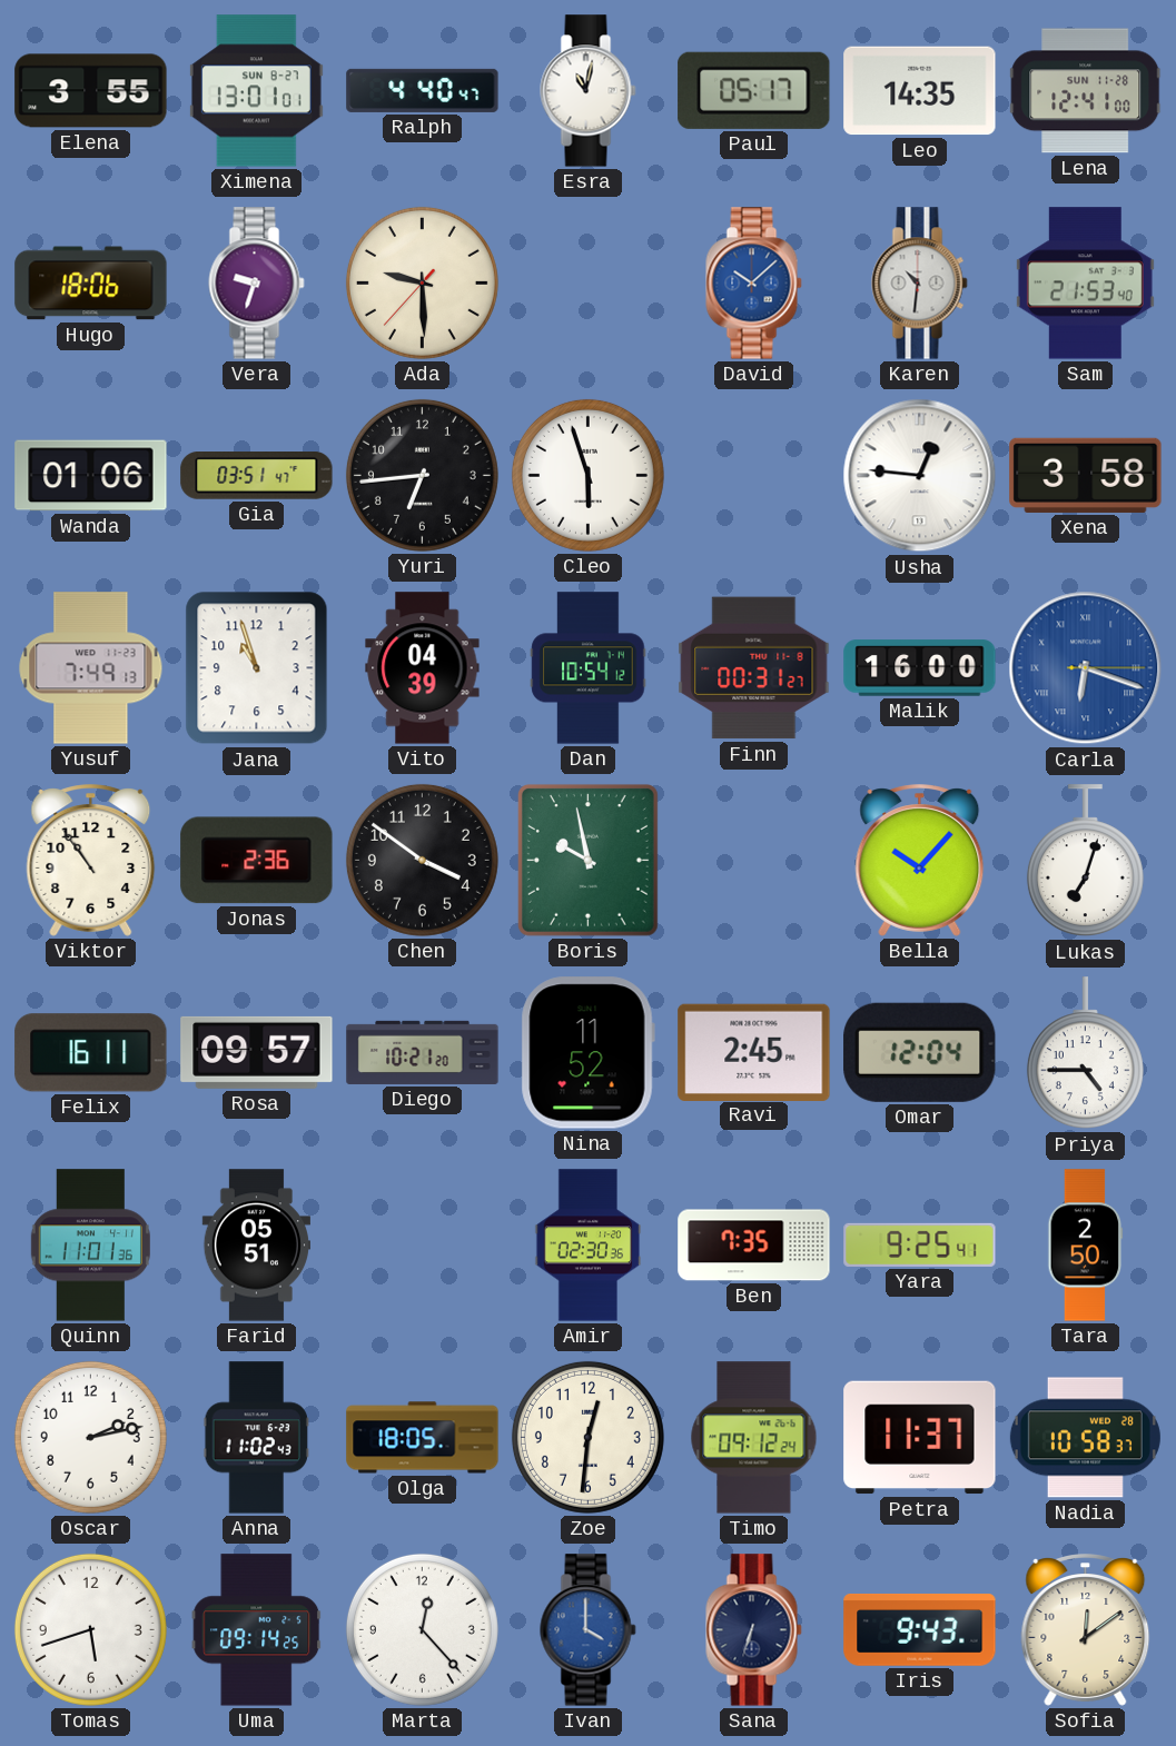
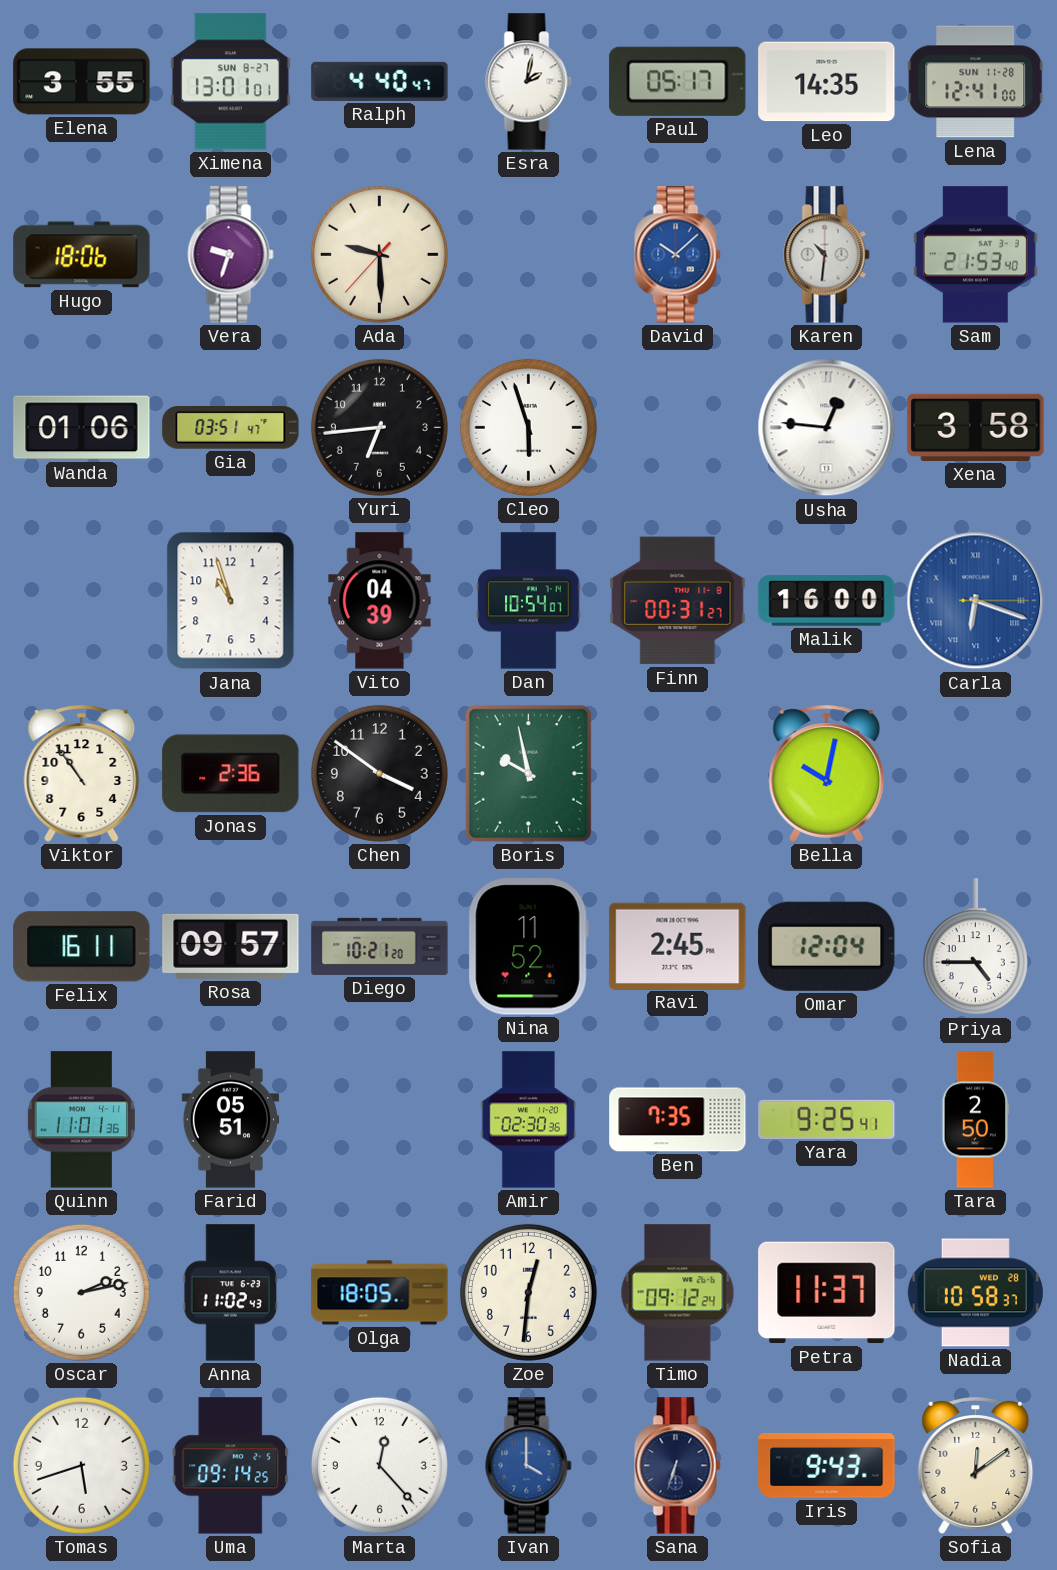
Esra: 11:02 -> 2:02
Yusuf: 7:49 -> none
Dan: 10:54:12 -> 10:54:07
Bella: 10:07 -> 10:02
Lukas: 7:03 -> none
